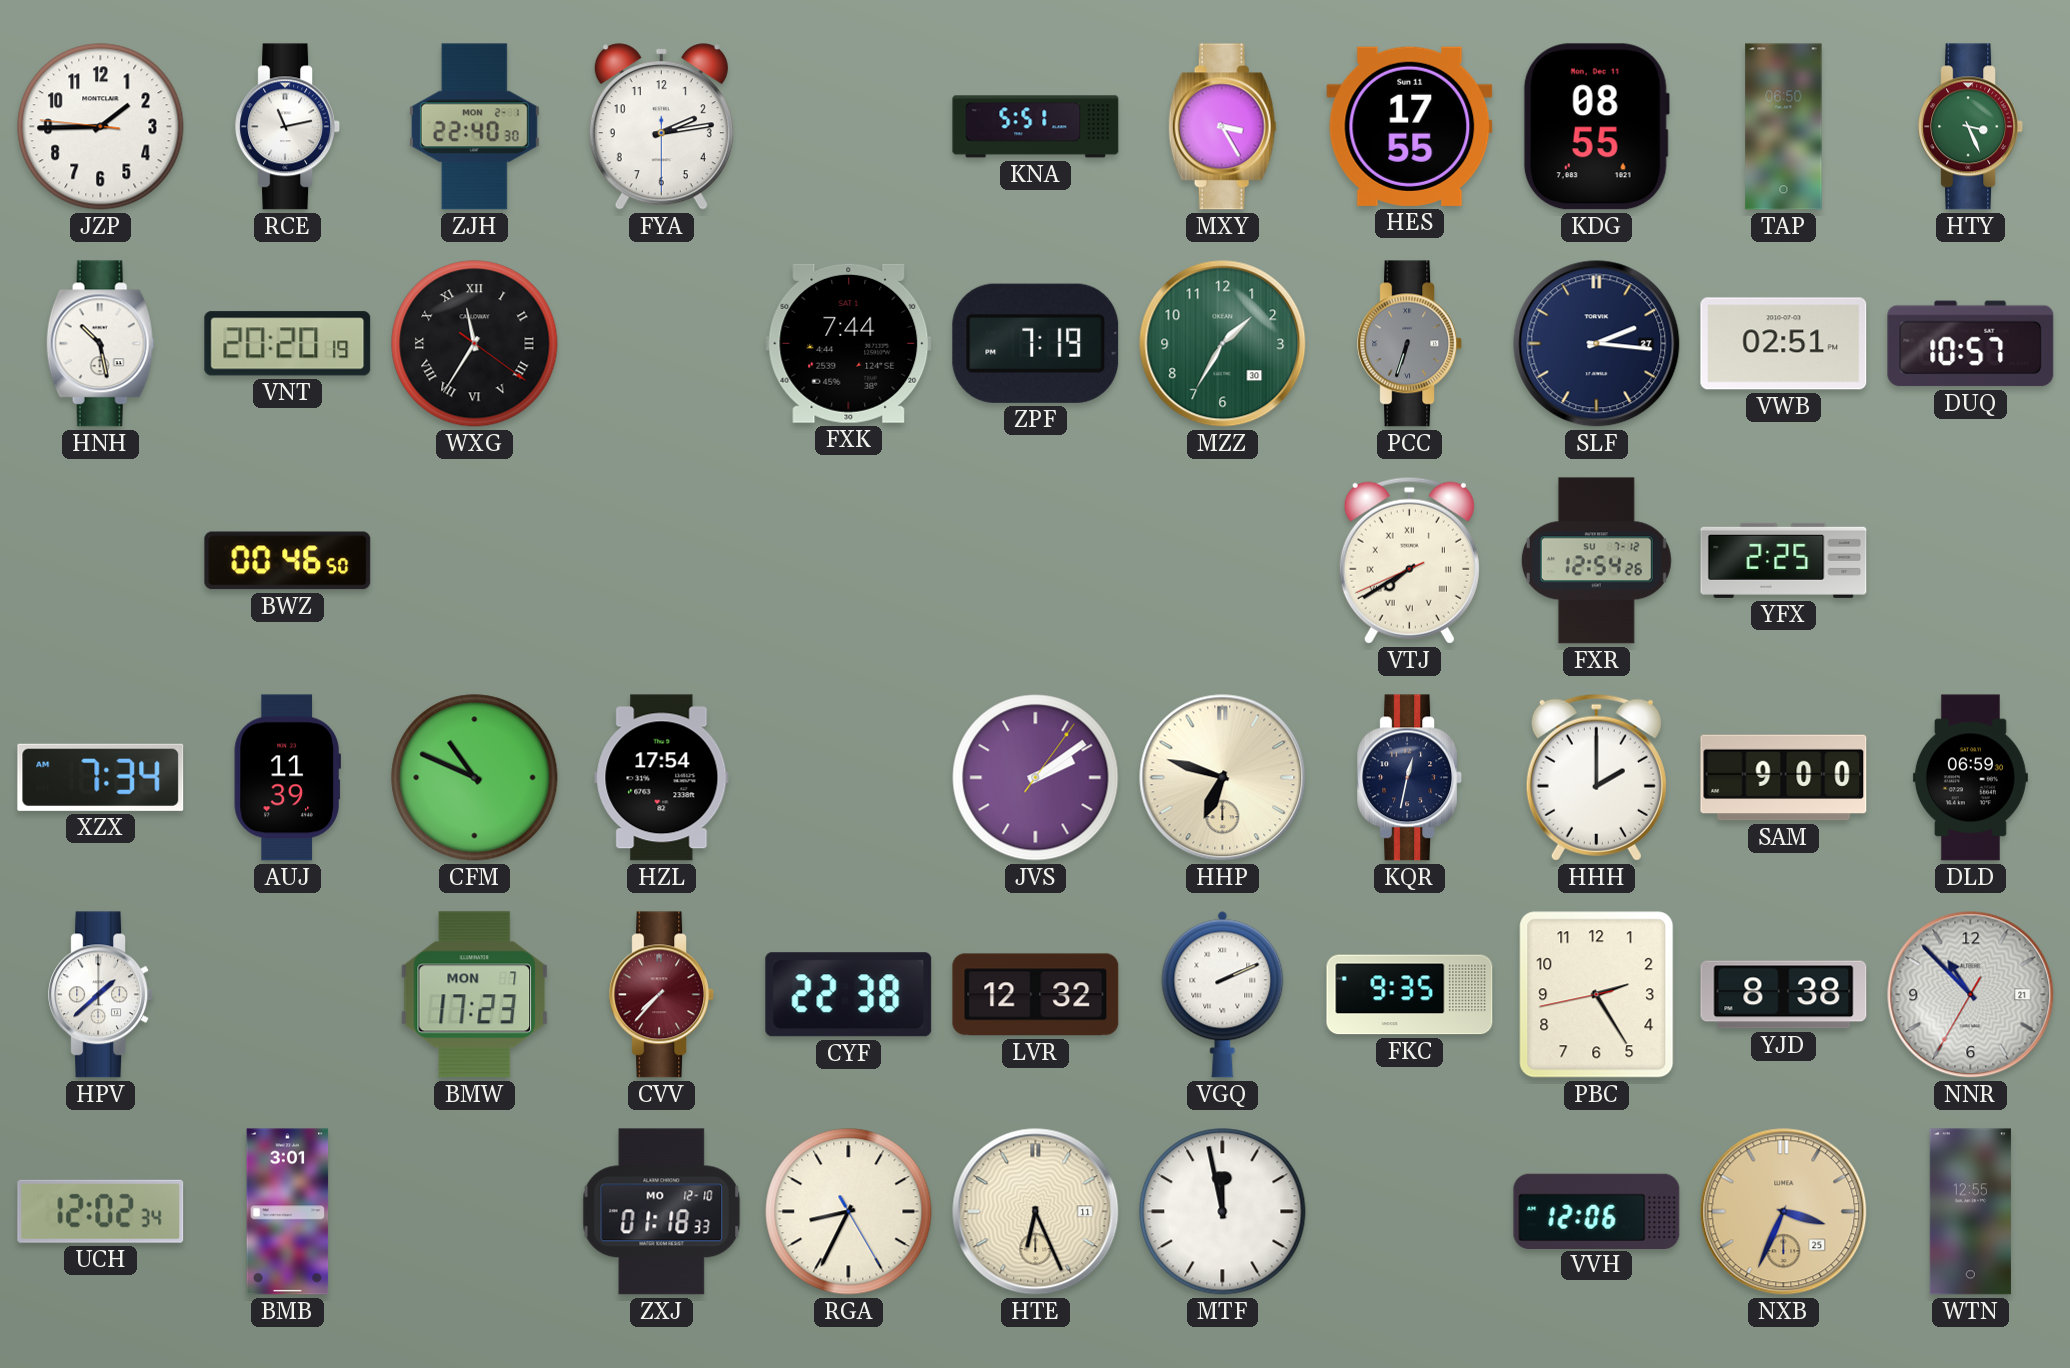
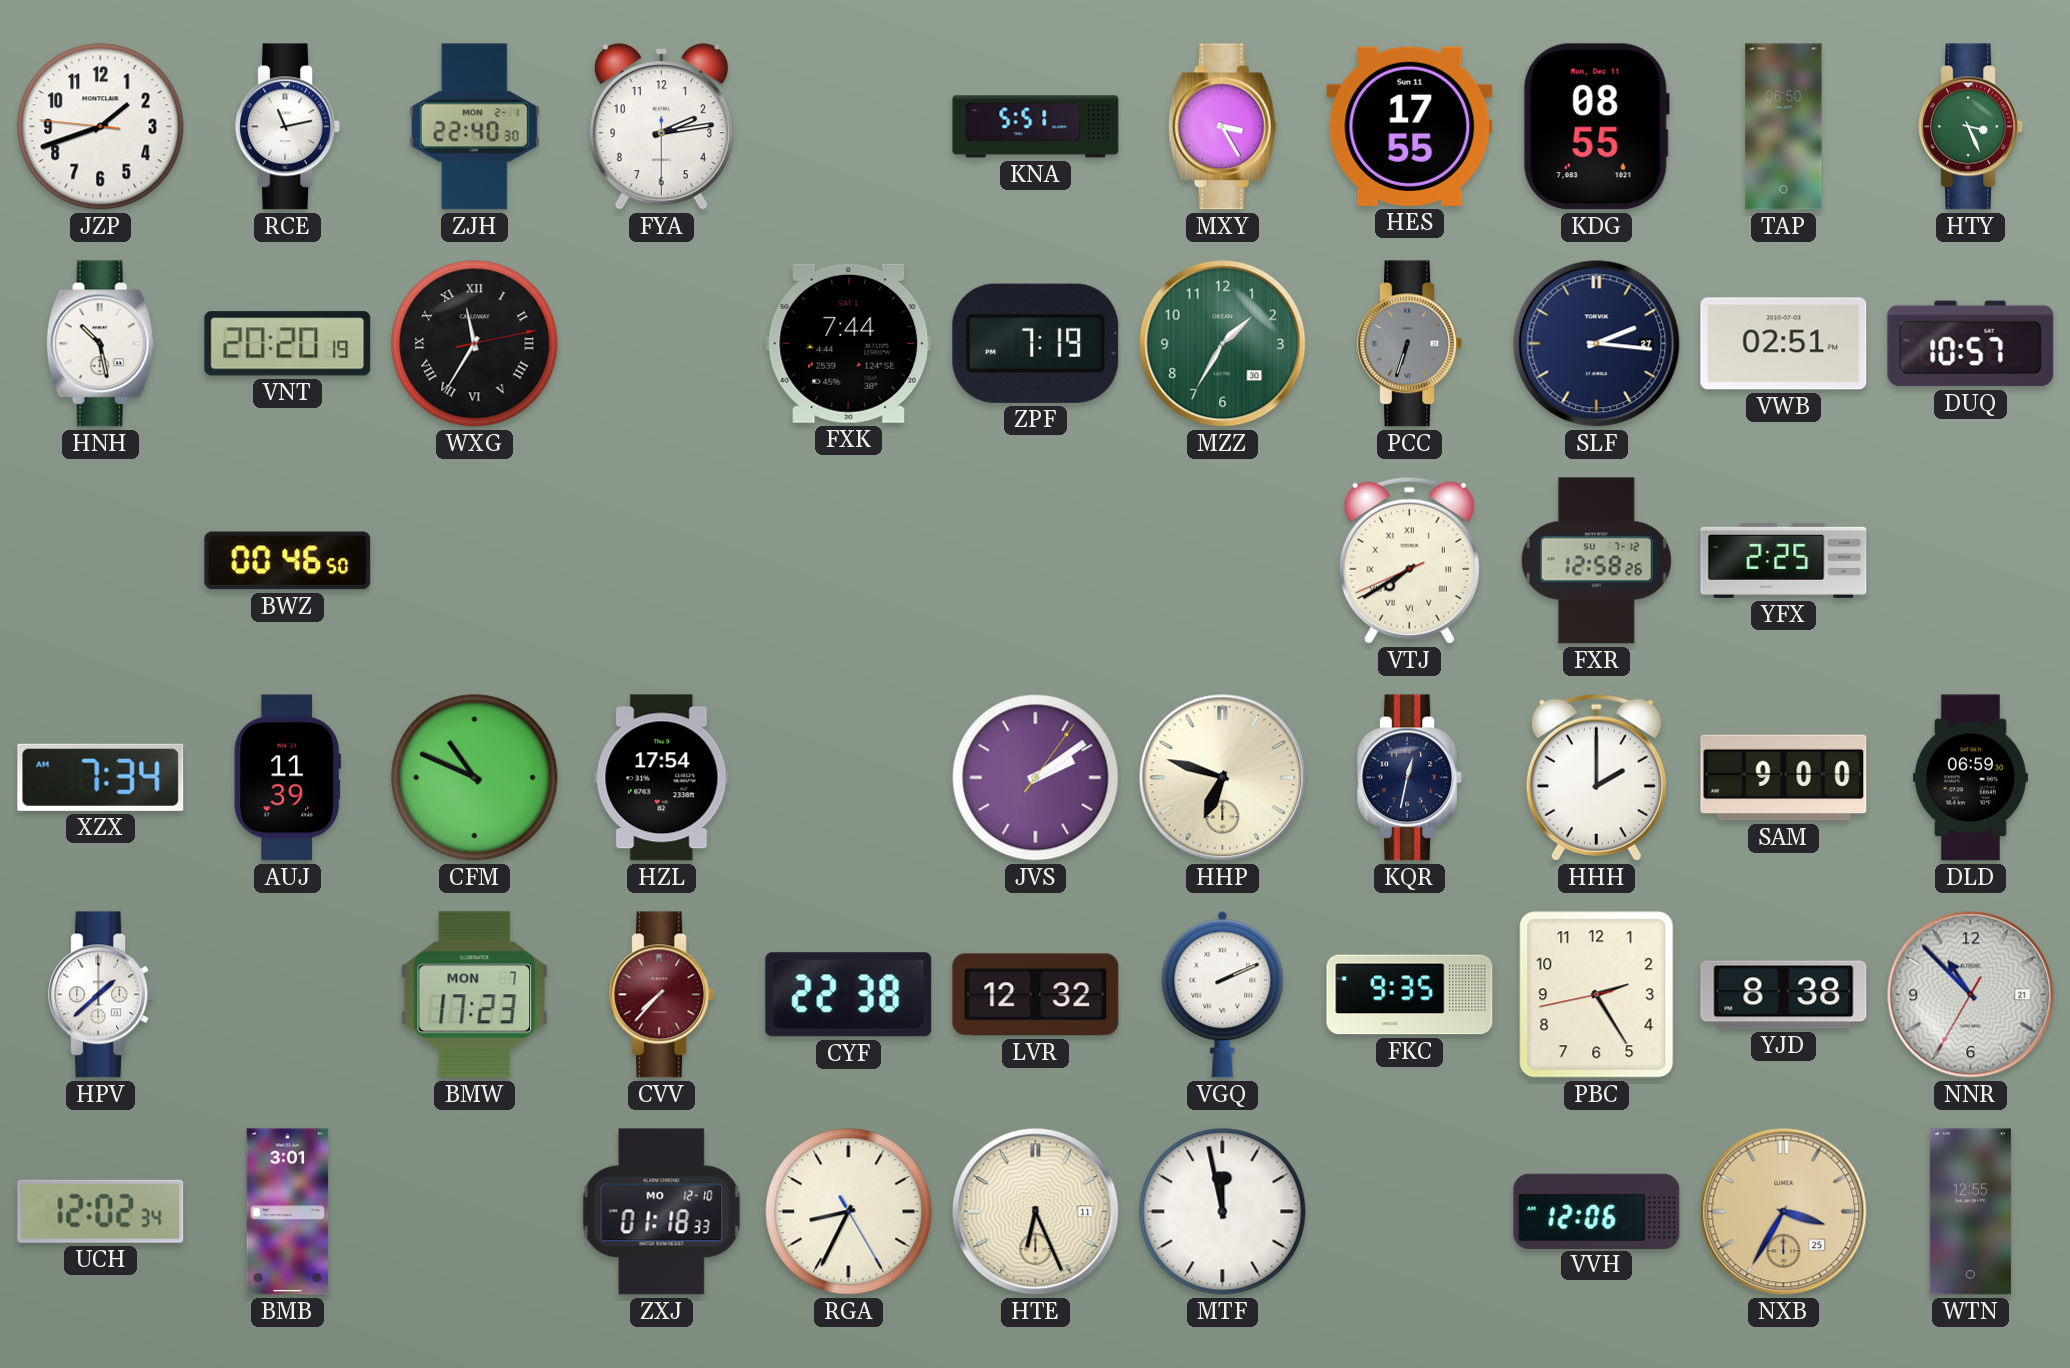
JZP: 1:44 -> 1:41
WXG: 11:35:21 -> 11:35:13
FXR: 12:54 -> 12:58
NXB: 3:34 -> 3:35
